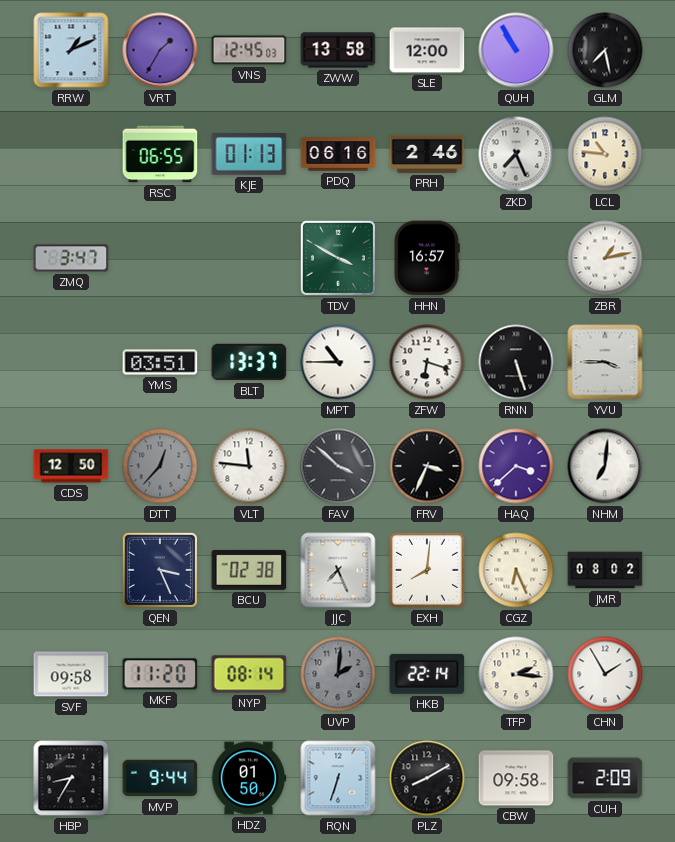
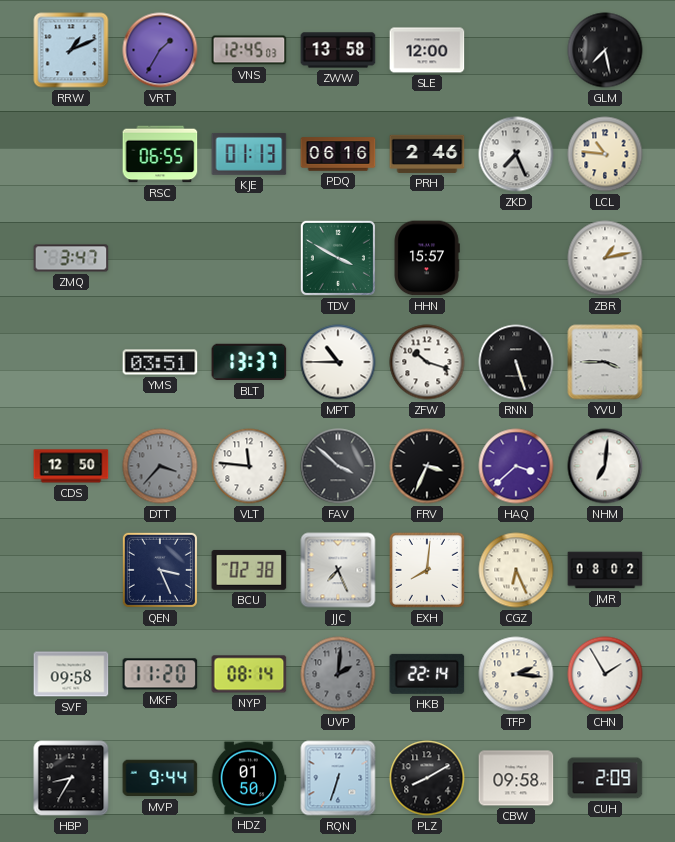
QUH: 10:55 -> none
HHN: 16:57 -> 15:57
ZFW: 6:18 -> 10:18
DTT: 12:37 -> 3:37
